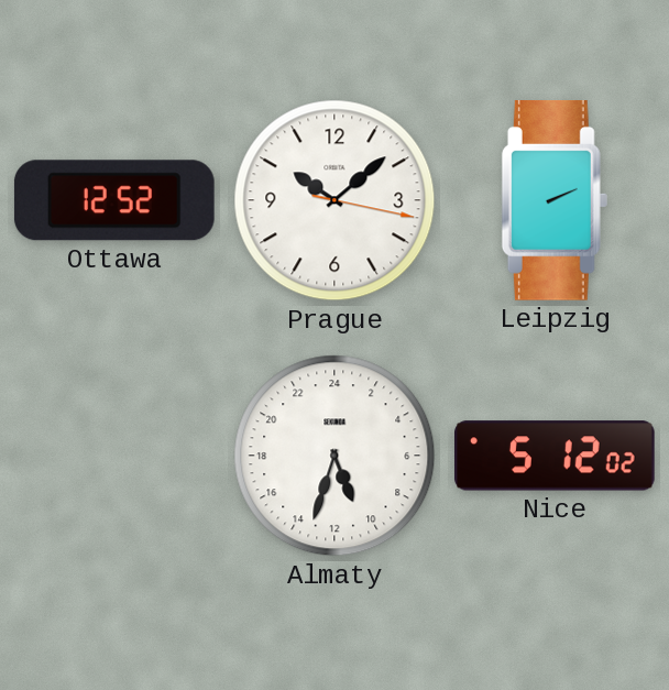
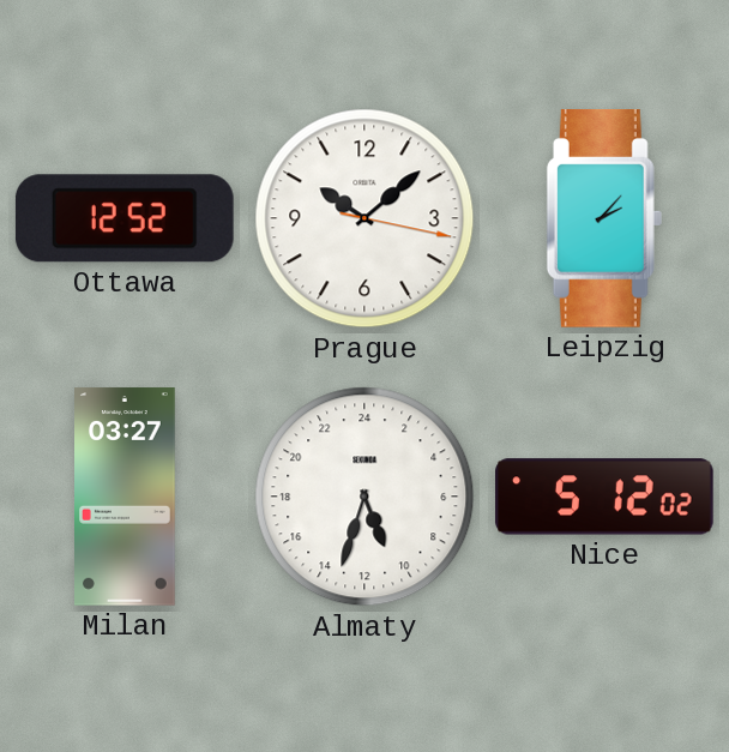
Leipzig: 2:11 -> 2:07
Milan: none -> 03:27
